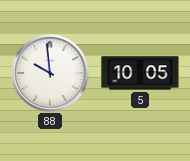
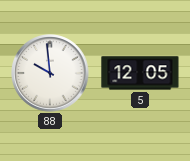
5: 10:05 -> 12:05
